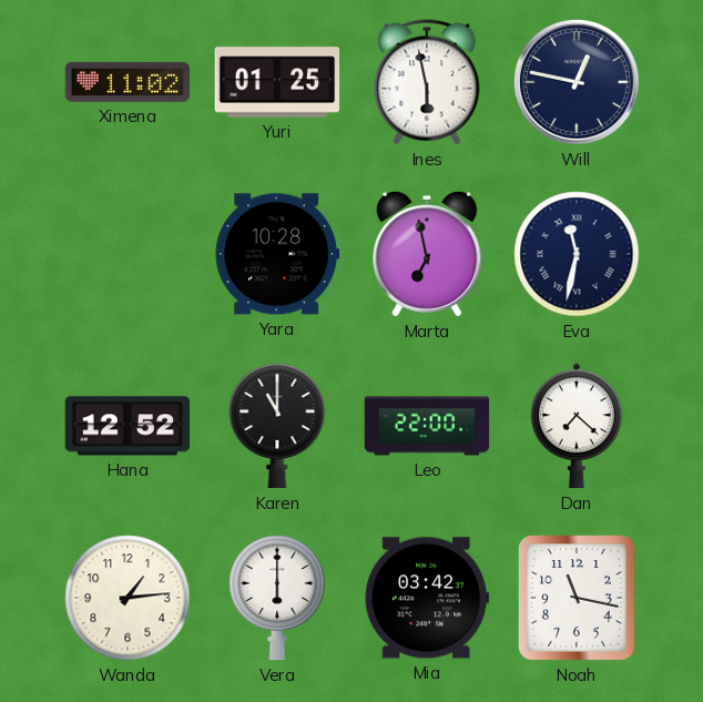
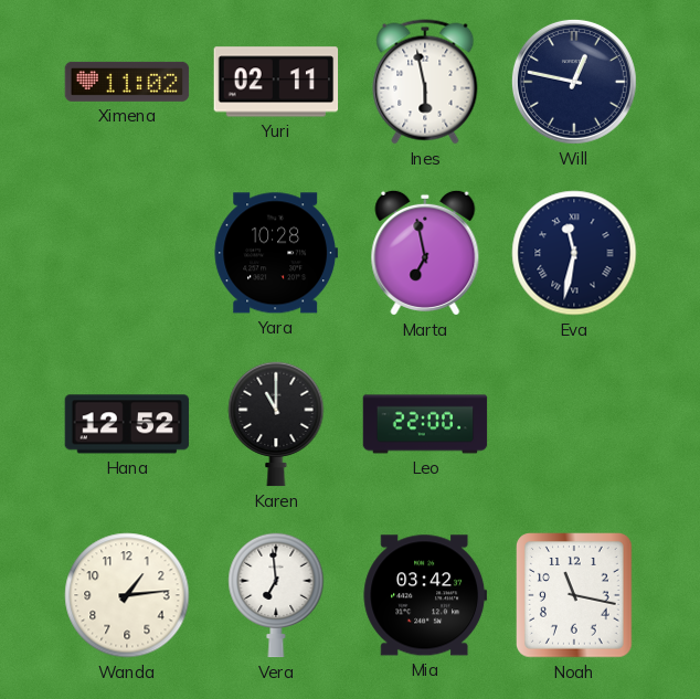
Yuri: 01:25 -> 02:11
Dan: 7:22 -> none
Vera: 6:00 -> 6:59
